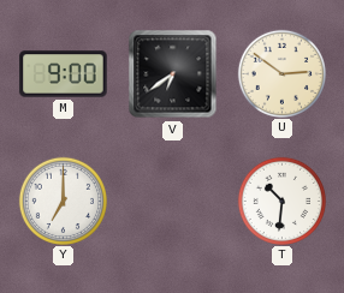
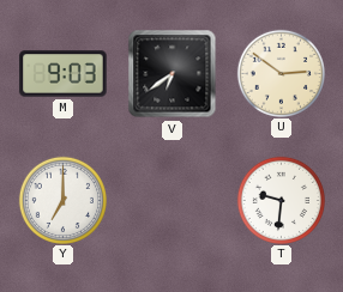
M: 9:00 -> 9:03
T: 10:31 -> 9:31
